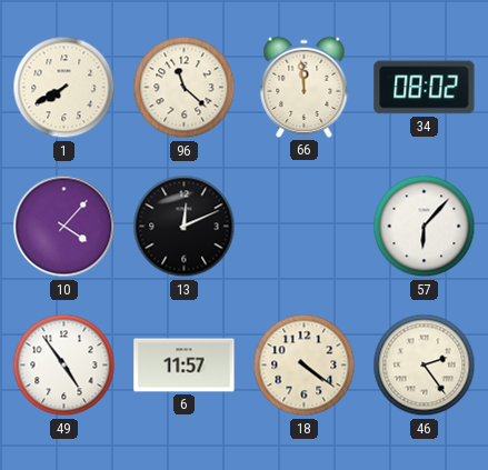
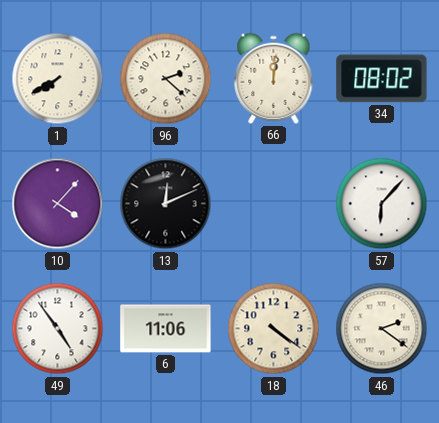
96: 11:22 -> 2:22
66: 11:59 -> 12:01
6: 11:57 -> 11:06
46: 2:24 -> 2:21
